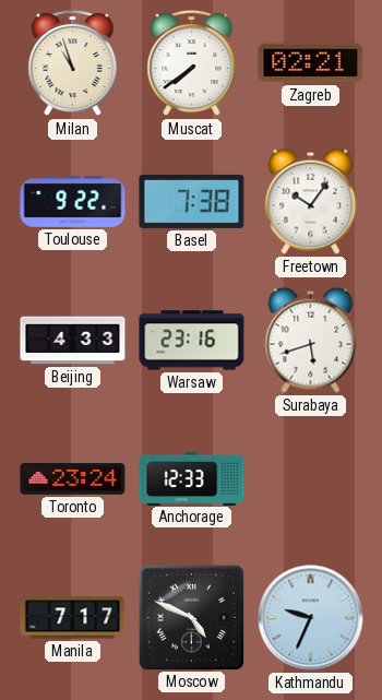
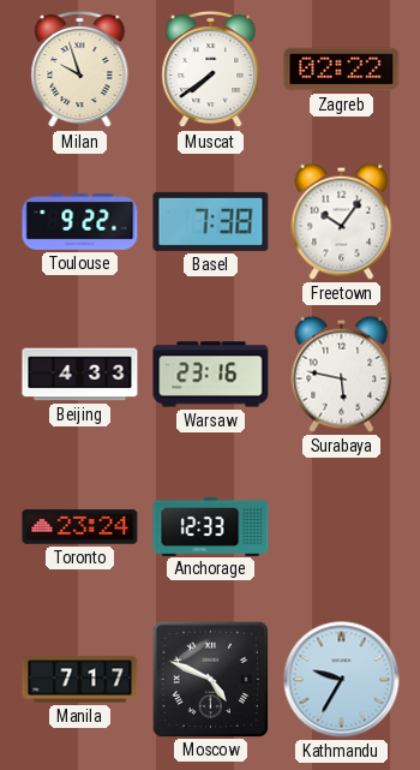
Milan: 10:57 -> 9:57
Zagreb: 02:21 -> 02:22
Surabaya: 5:42 -> 5:47
Kathmandu: 9:34 -> 9:35
